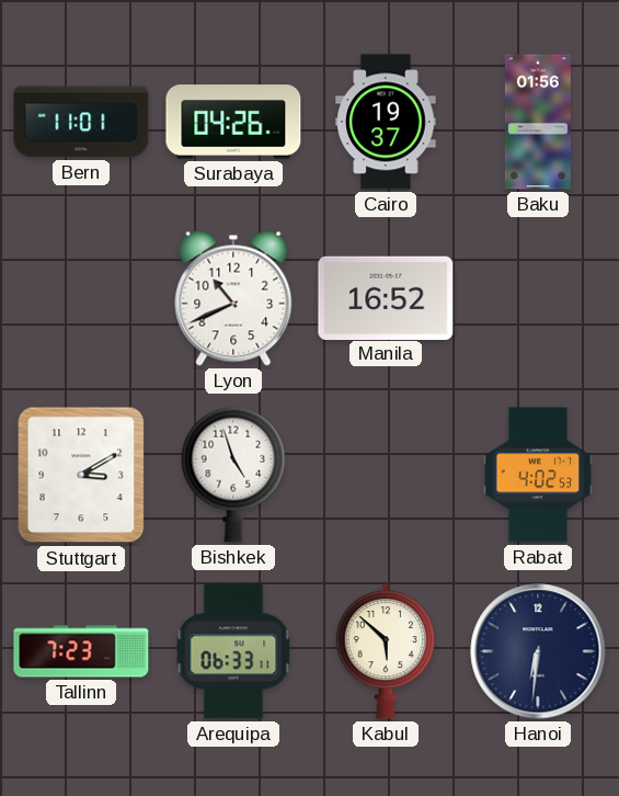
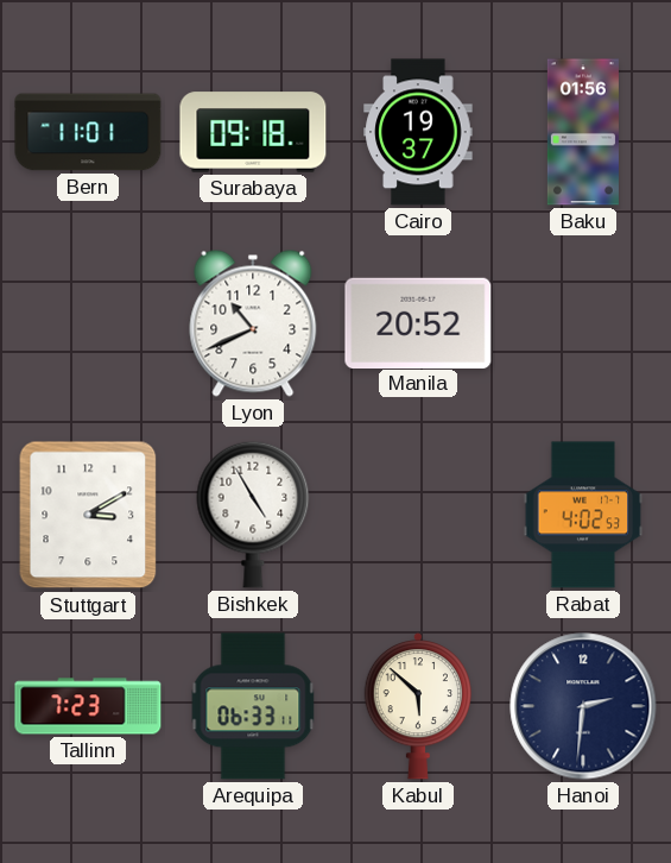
Surabaya: 04:26 -> 09:18
Manila: 16:52 -> 20:52
Bishkek: 4:57 -> 4:55
Hanoi: 6:31 -> 2:31
